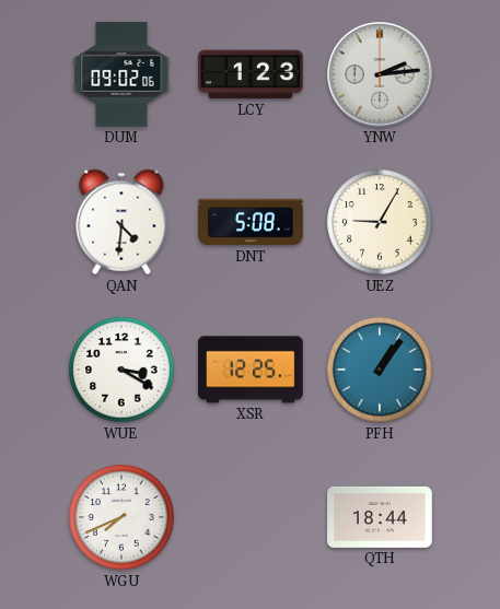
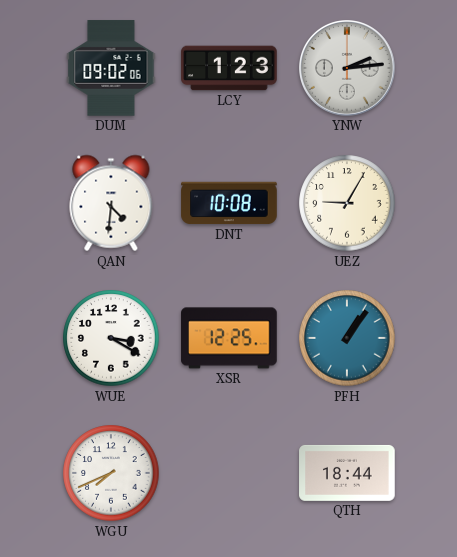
DNT: 5:08 -> 10:08
